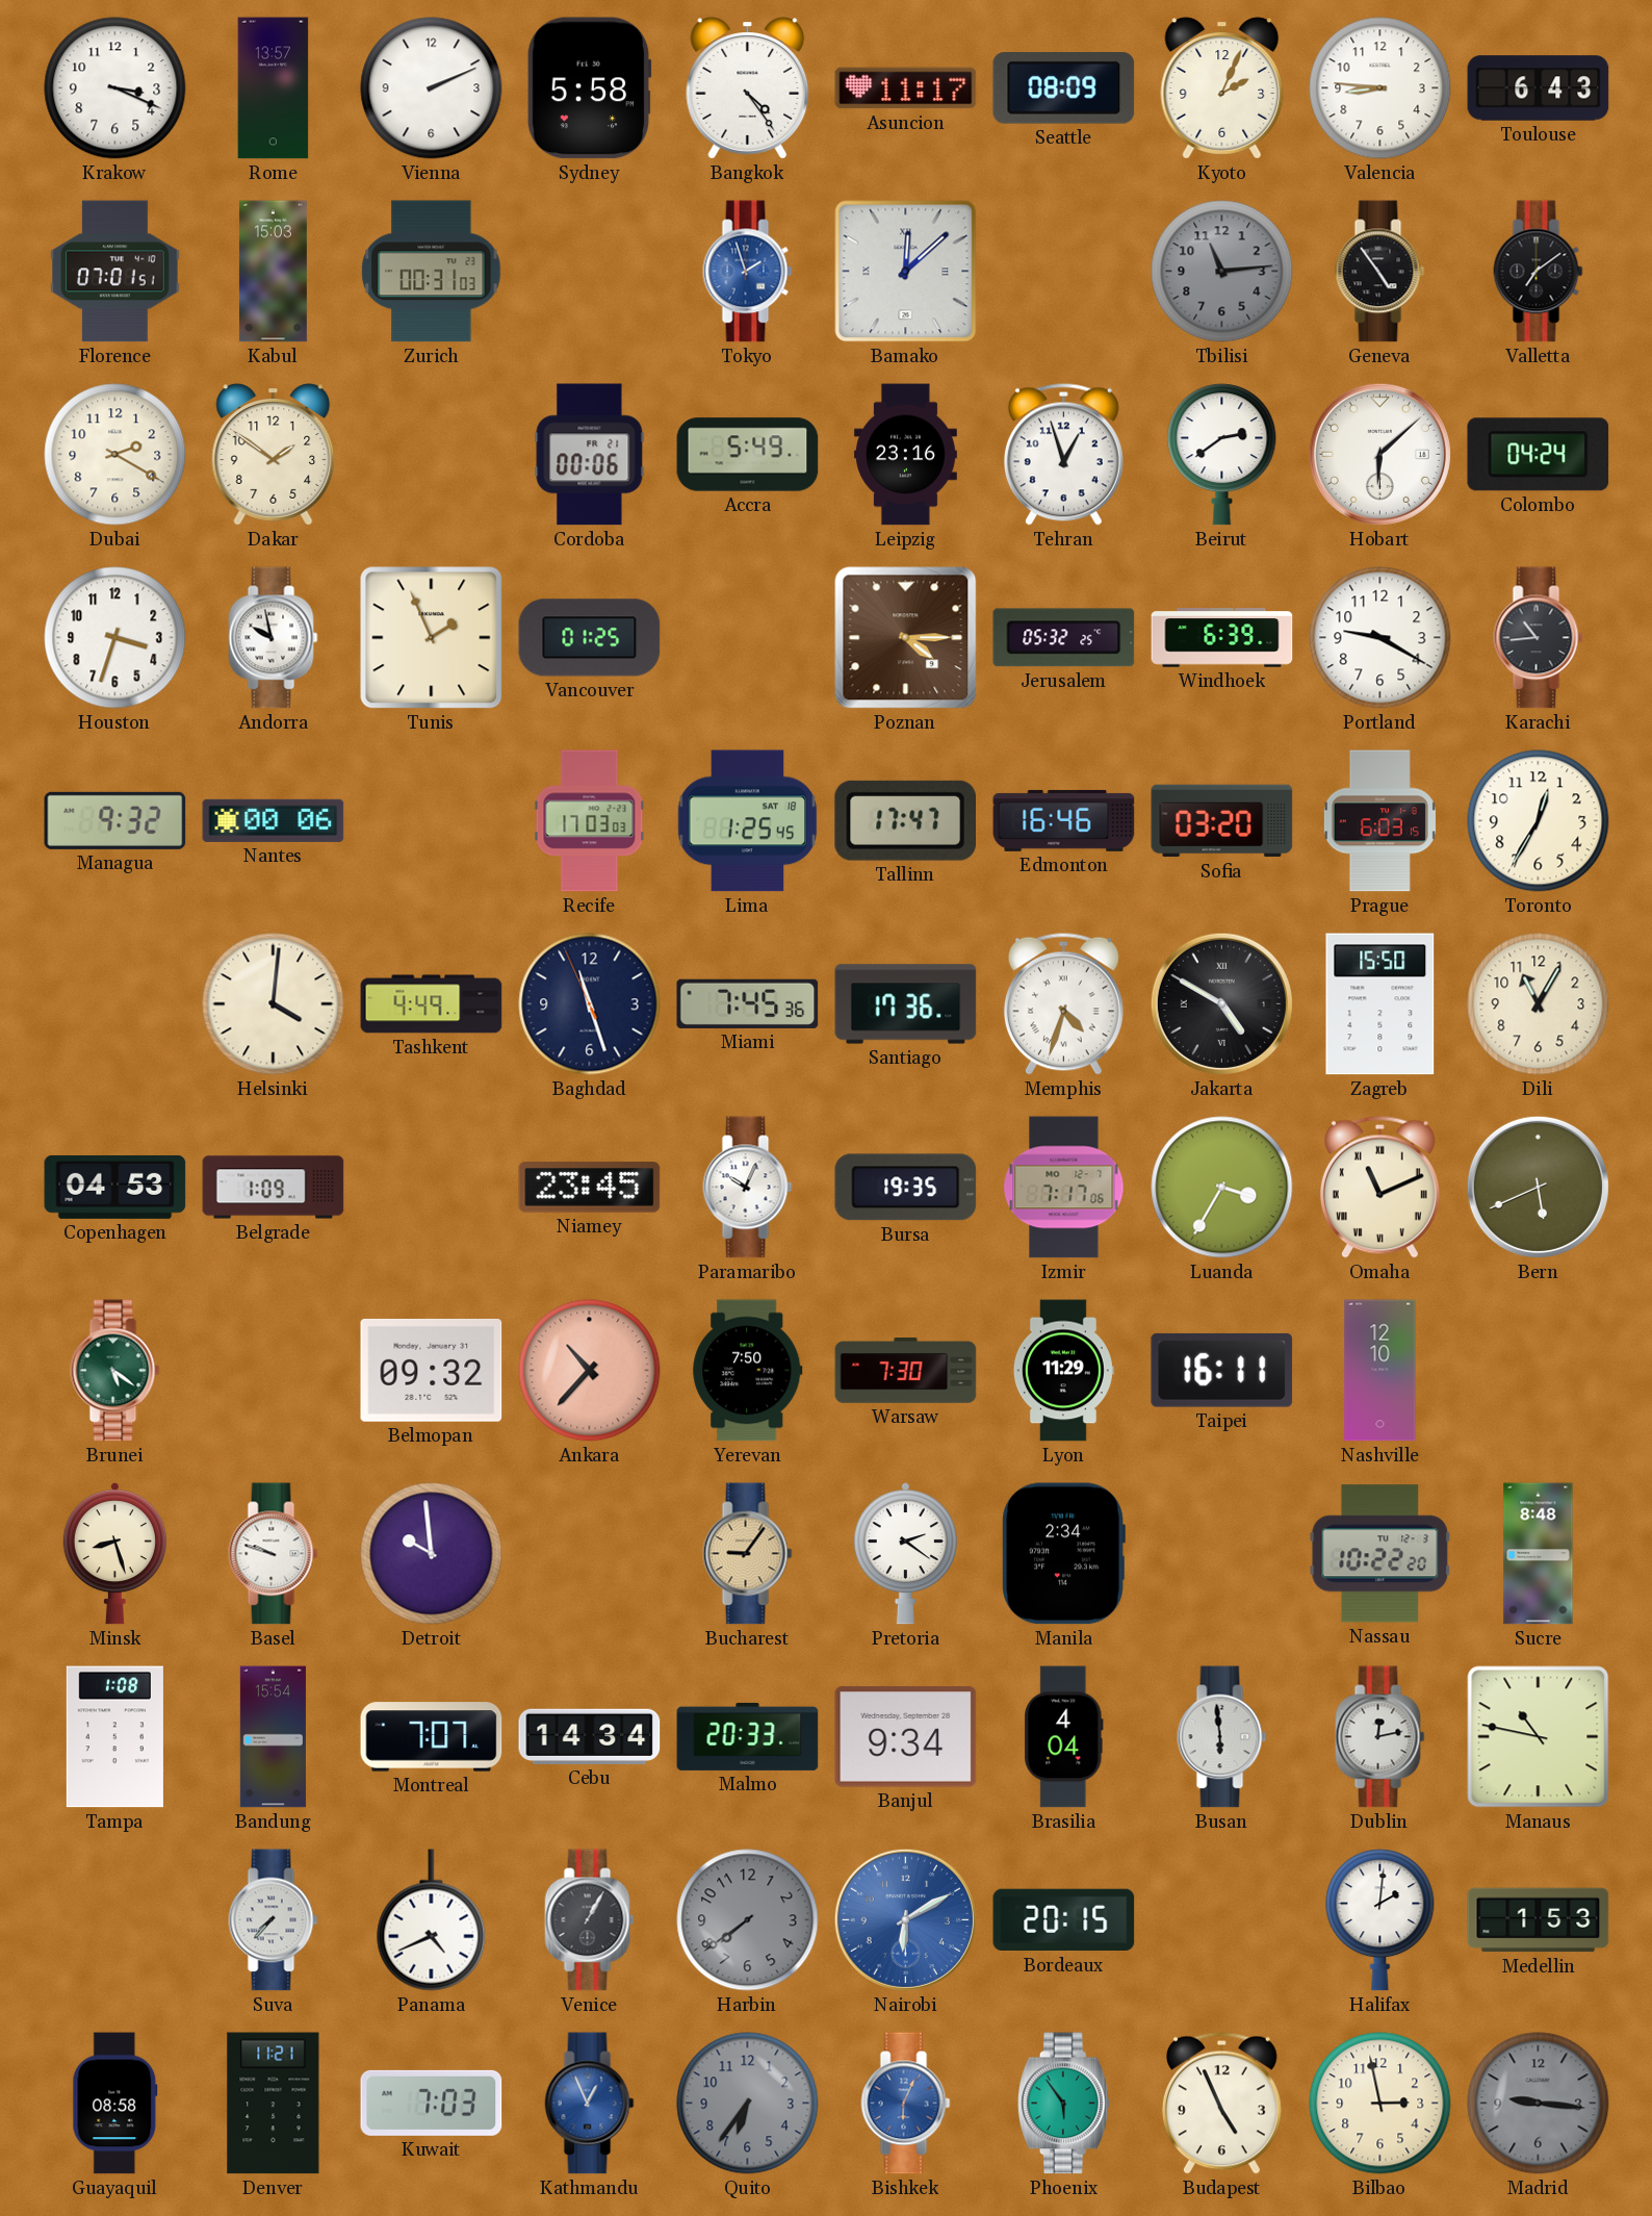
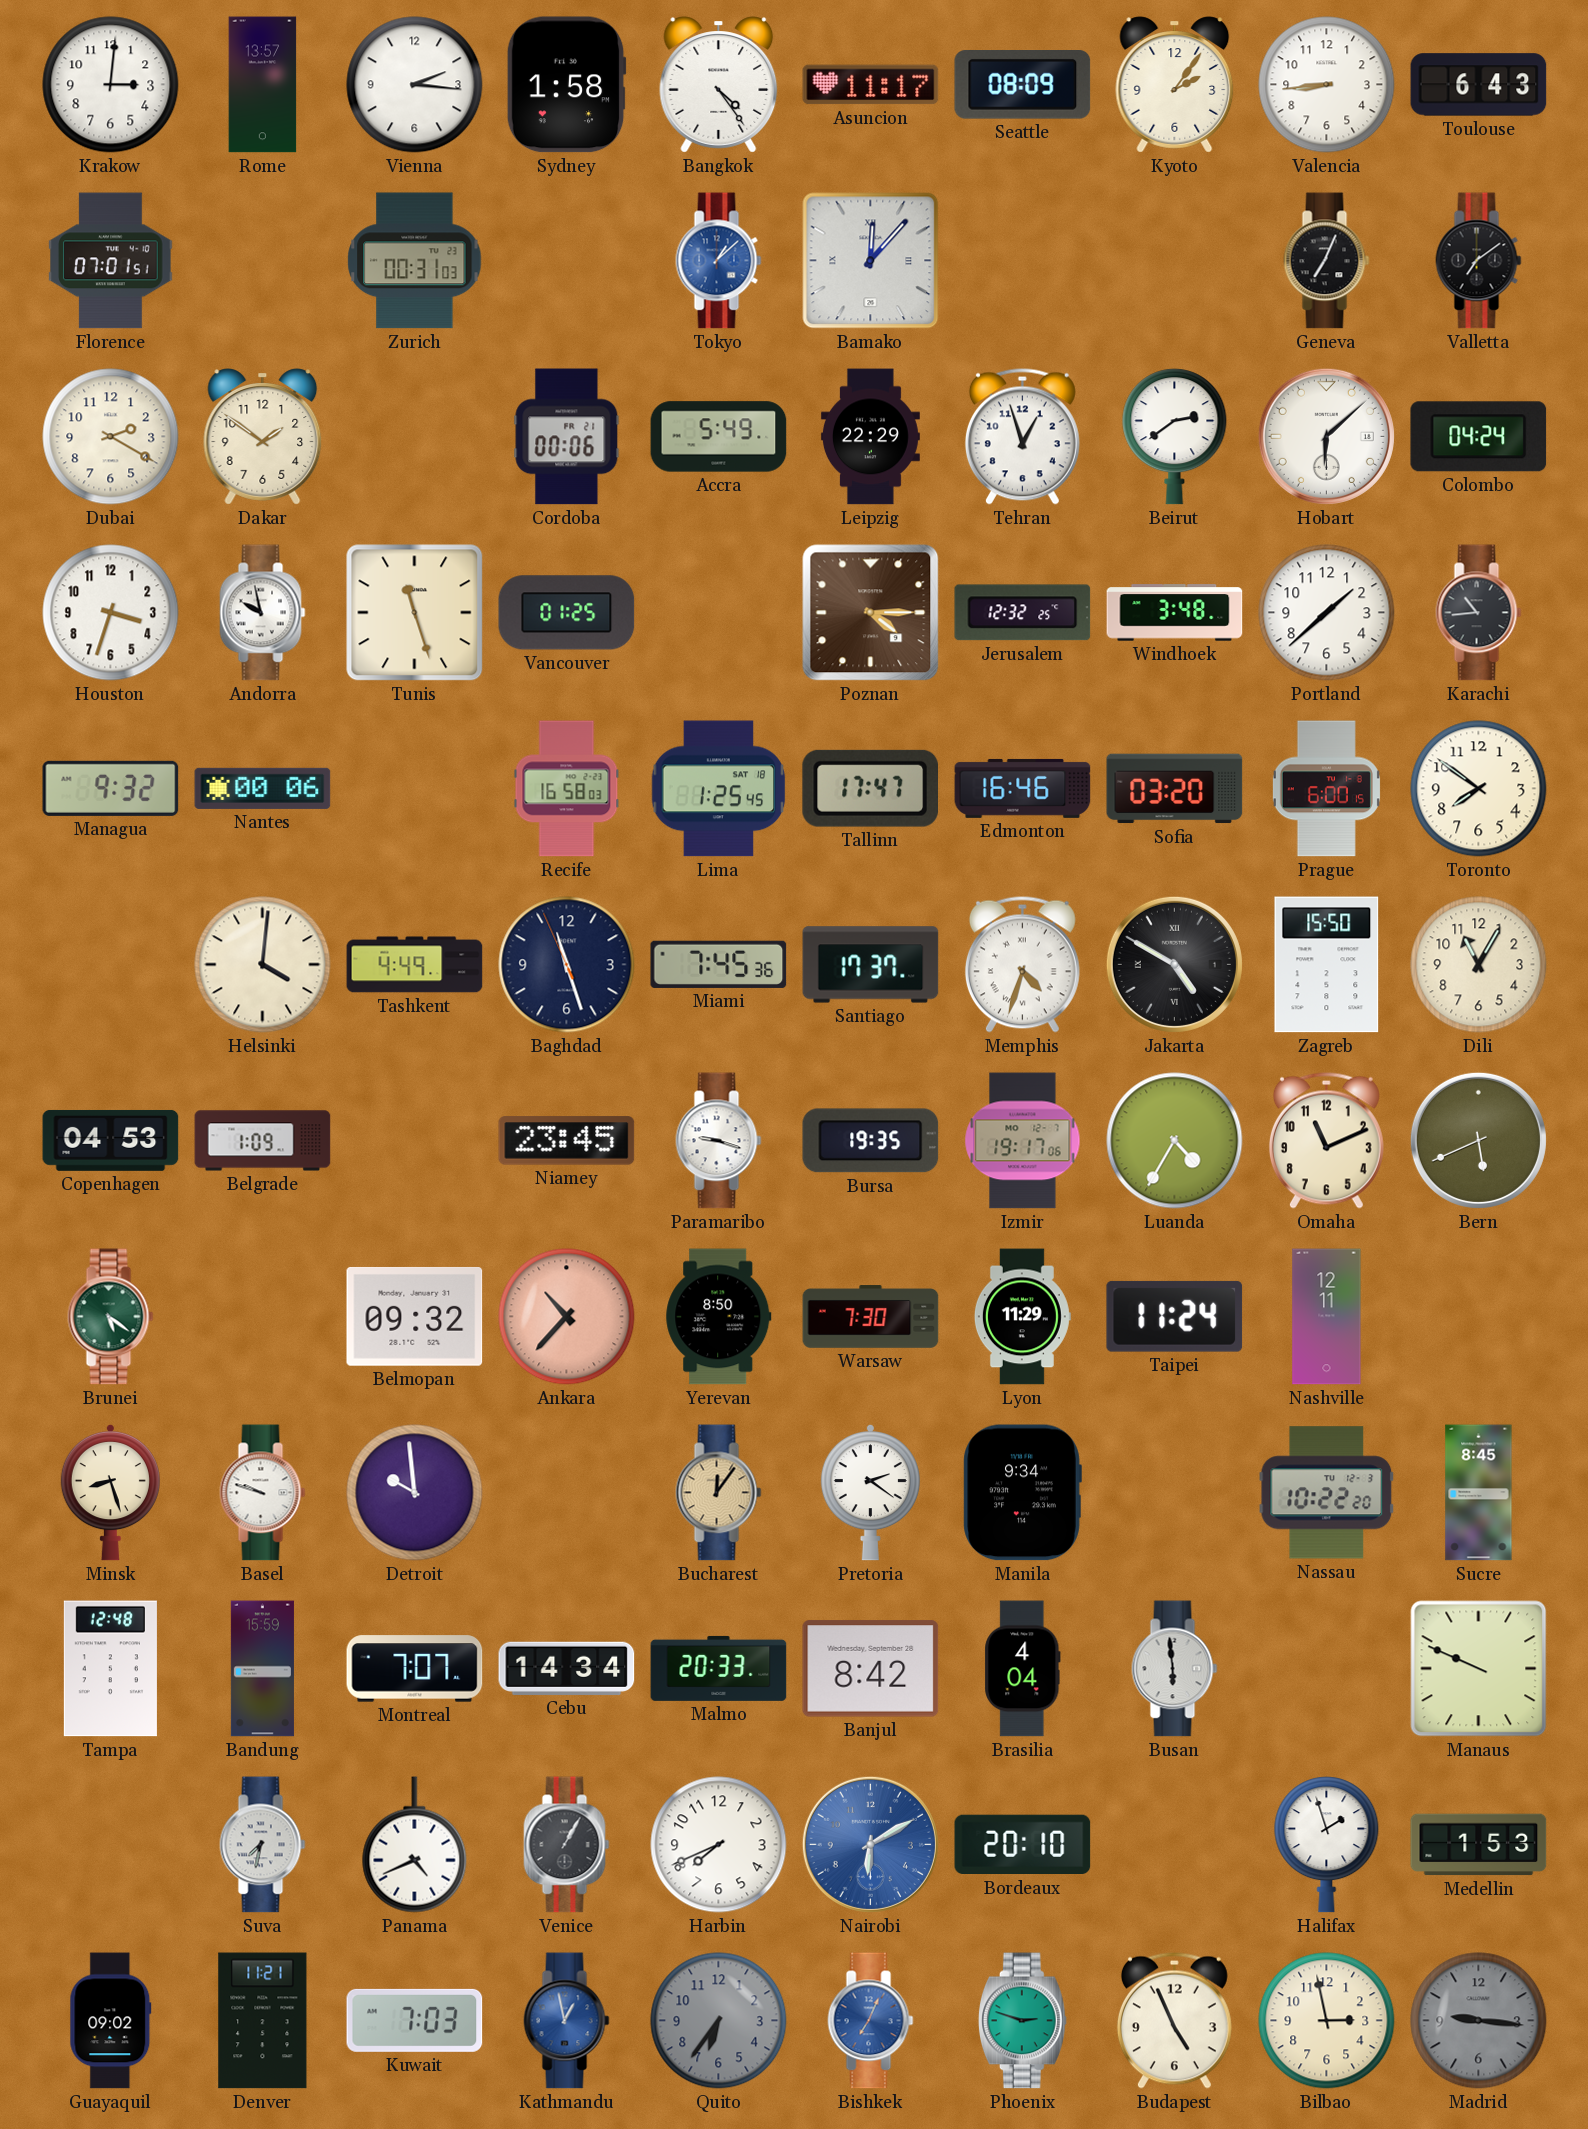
Krakow: 3:19 -> 3:01
Vienna: 2:11 -> 2:16
Sydney: 5:58 -> 1:58
Kyoto: 2:04 -> 2:06
Valencia: 8:46 -> 8:44
Kabul: 15:03 -> none
Tokyo: 1:57 -> 1:08
Bamako: 12:08 -> 12:07
Tbilisi: 11:14 -> none
Geneva: 4:54 -> 7:04
Leipzig: 23:16 -> 22:29
Tunis: 1:56 -> 11:27
Jerusalem: 05:32 -> 12:32
Windhoek: 6:39 -> 3:48
Portland: 9:20 -> 1:38
Recife: 17:03 -> 16:58
Prague: 6:03 -> 6:00
Toronto: 12:35 -> 7:51
Santiago: 17:36 -> 17:37
Paramaribo: 10:04 -> 9:18
Izmir: 7:17 -> 19:17
Luanda: 3:35 -> 4:35
Omaha numerals: Roman -> Arabic
Yerevan: 7:50 -> 8:50
Taipei: 16:11 -> 11:24
Nashville: 12:10 -> 12:11
Bucharest: 9:06 -> 12:06
Manila: 2:34 -> 9:34
Sucre: 8:48 -> 8:45
Tampa: 1:08 -> 12:48
Bandung: 15:54 -> 15:59
Banjul: 9:34 -> 8:42
Dublin: 12:13 -> none
Manaus: 10:47 -> 9:49
Suva: 7:37 -> 7:32
Harbin: 7:39 -> 7:41
Harbin dial: grey -> white
Bordeaux: 20:15 -> 20:10
Halifax: 2:01 -> 1:57
Guayaquil: 08:58 -> 09:02
Kathmandu: 12:56 -> 12:58
Bishkek: 6:04 -> 7:04
Phoenix: 5:54 -> 2:48
